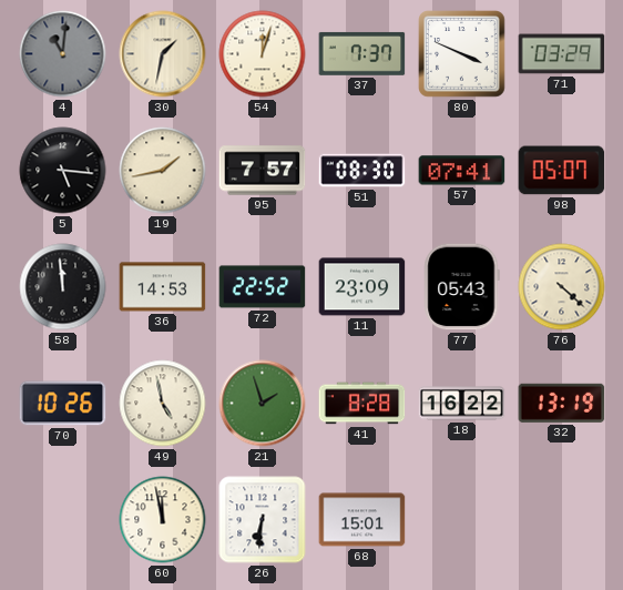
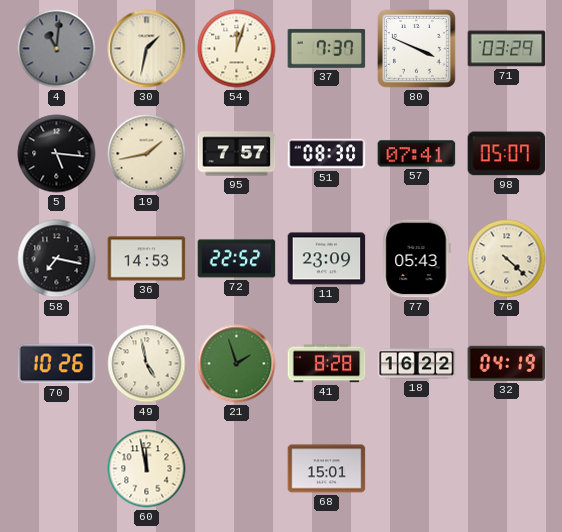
58: 11:59 -> 7:17
32: 13:19 -> 04:19
26: 6:31 -> none
